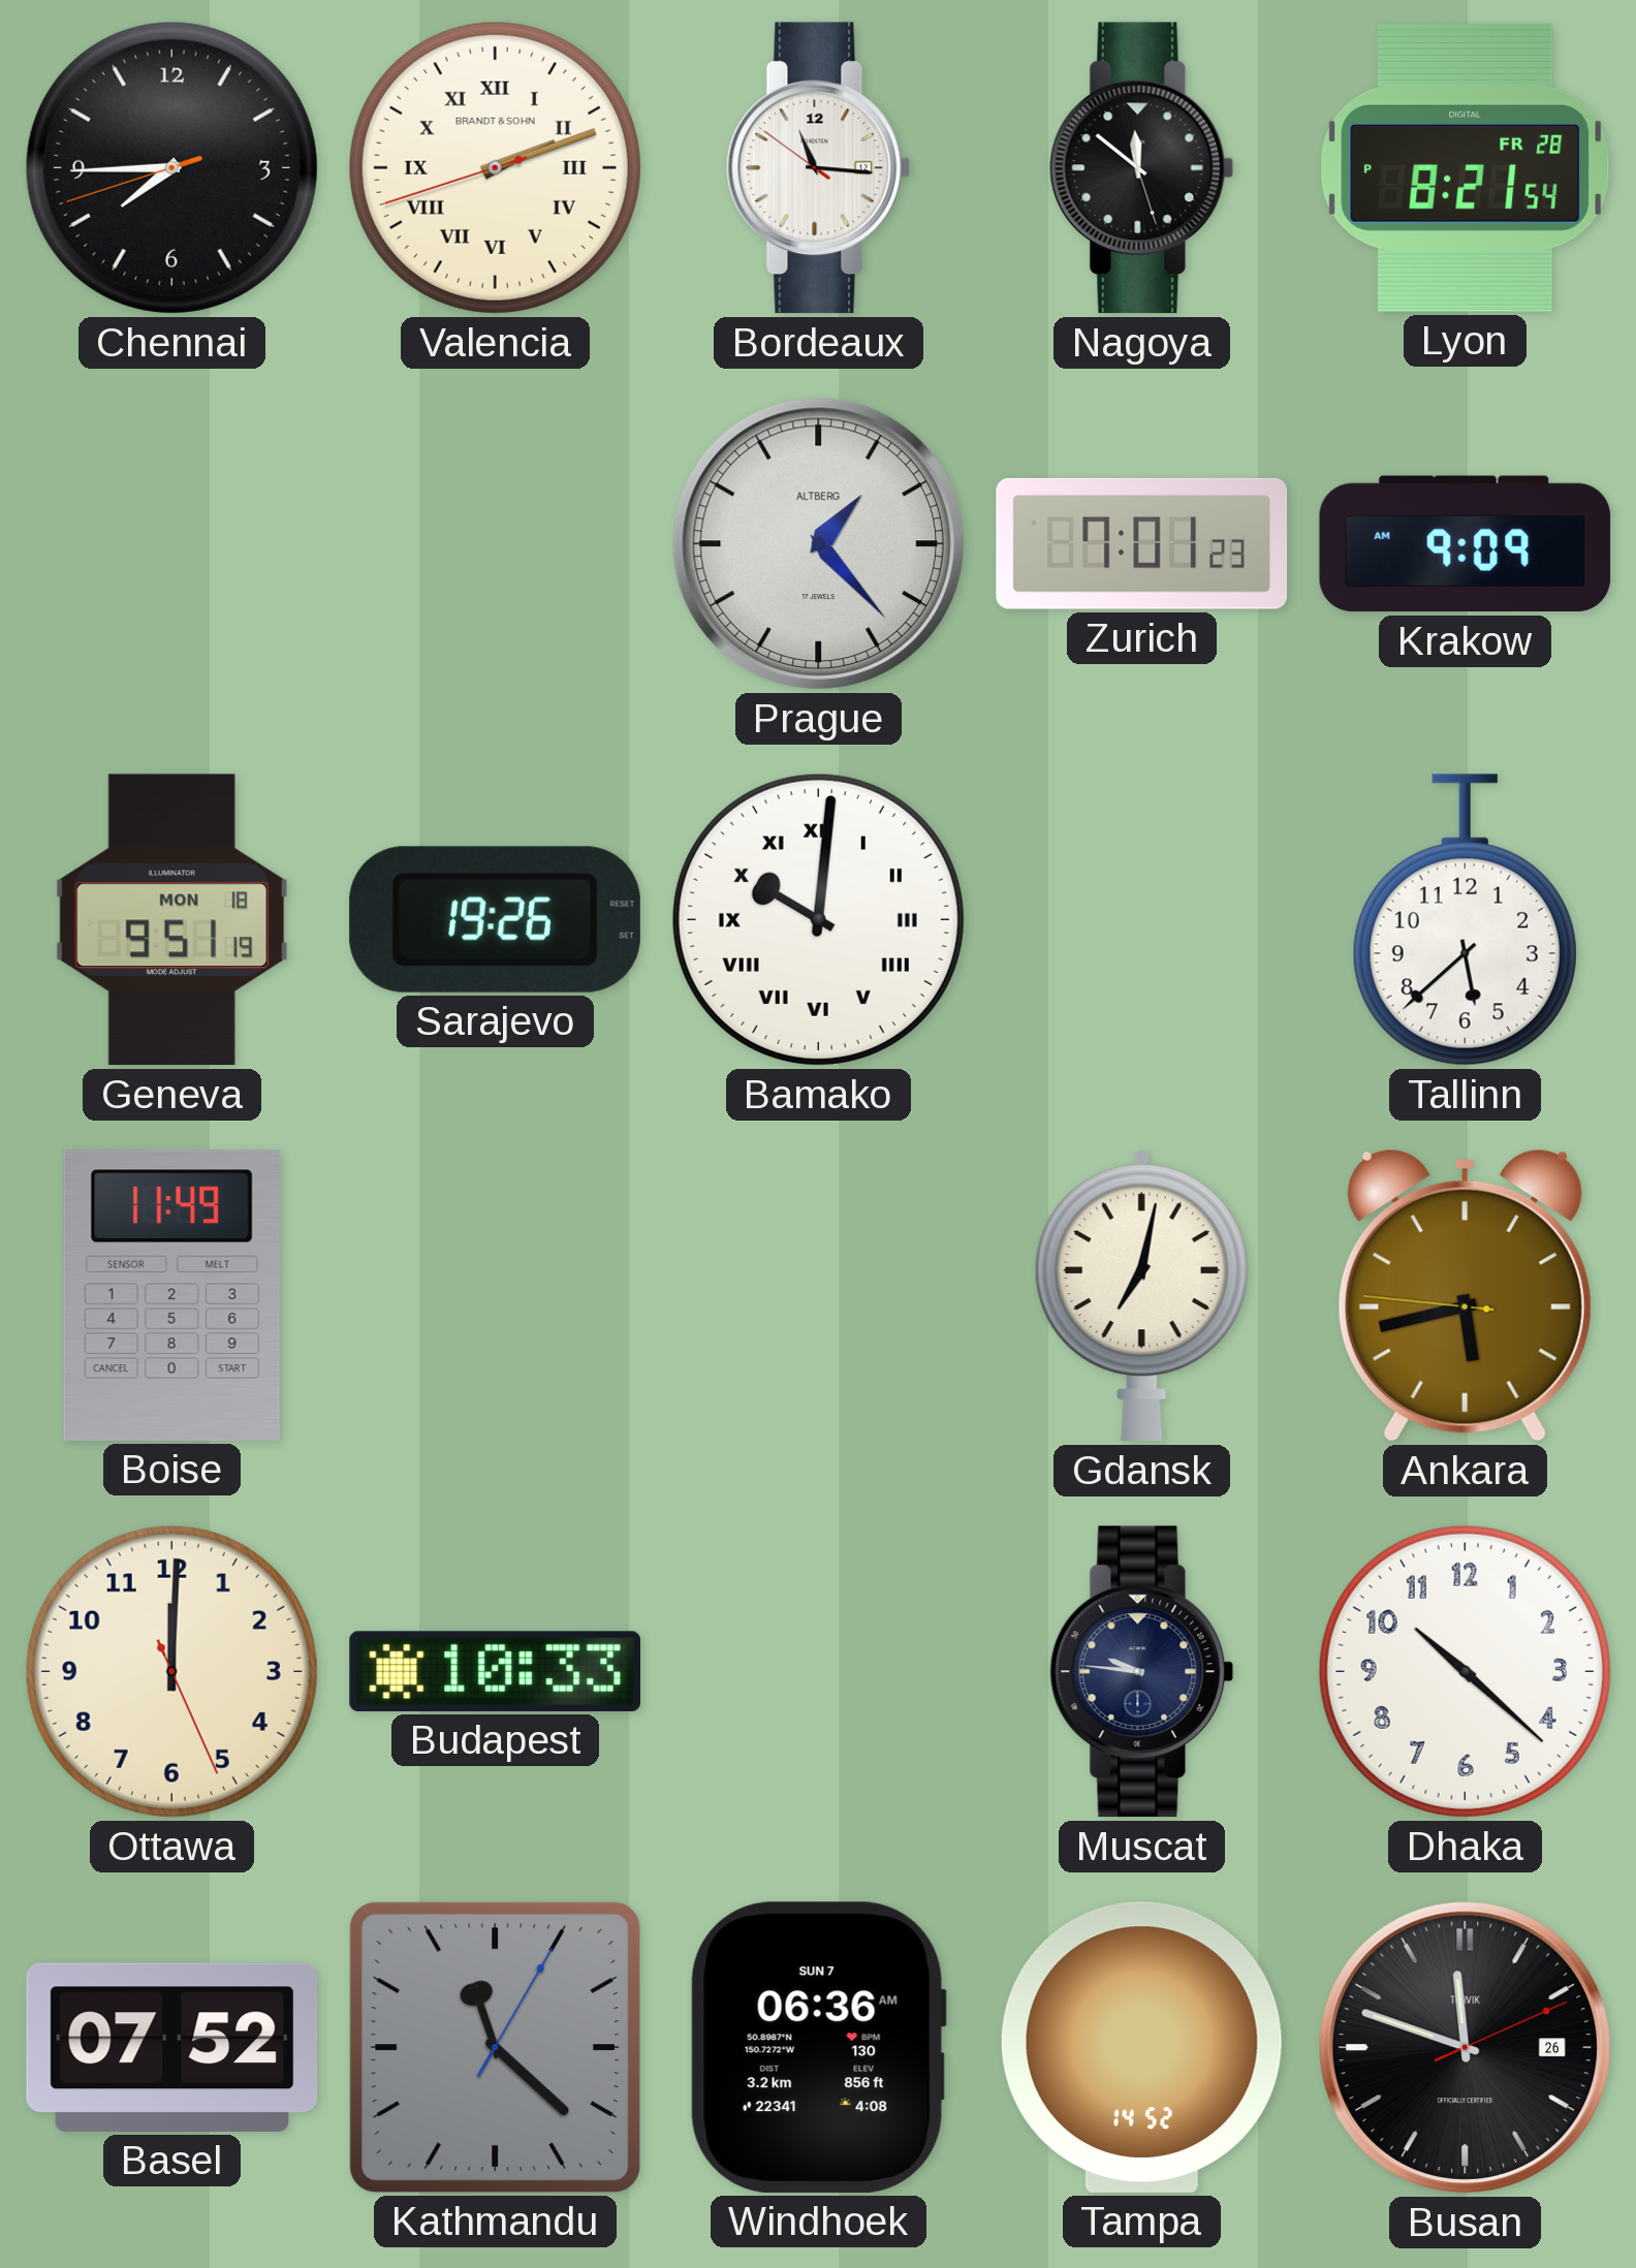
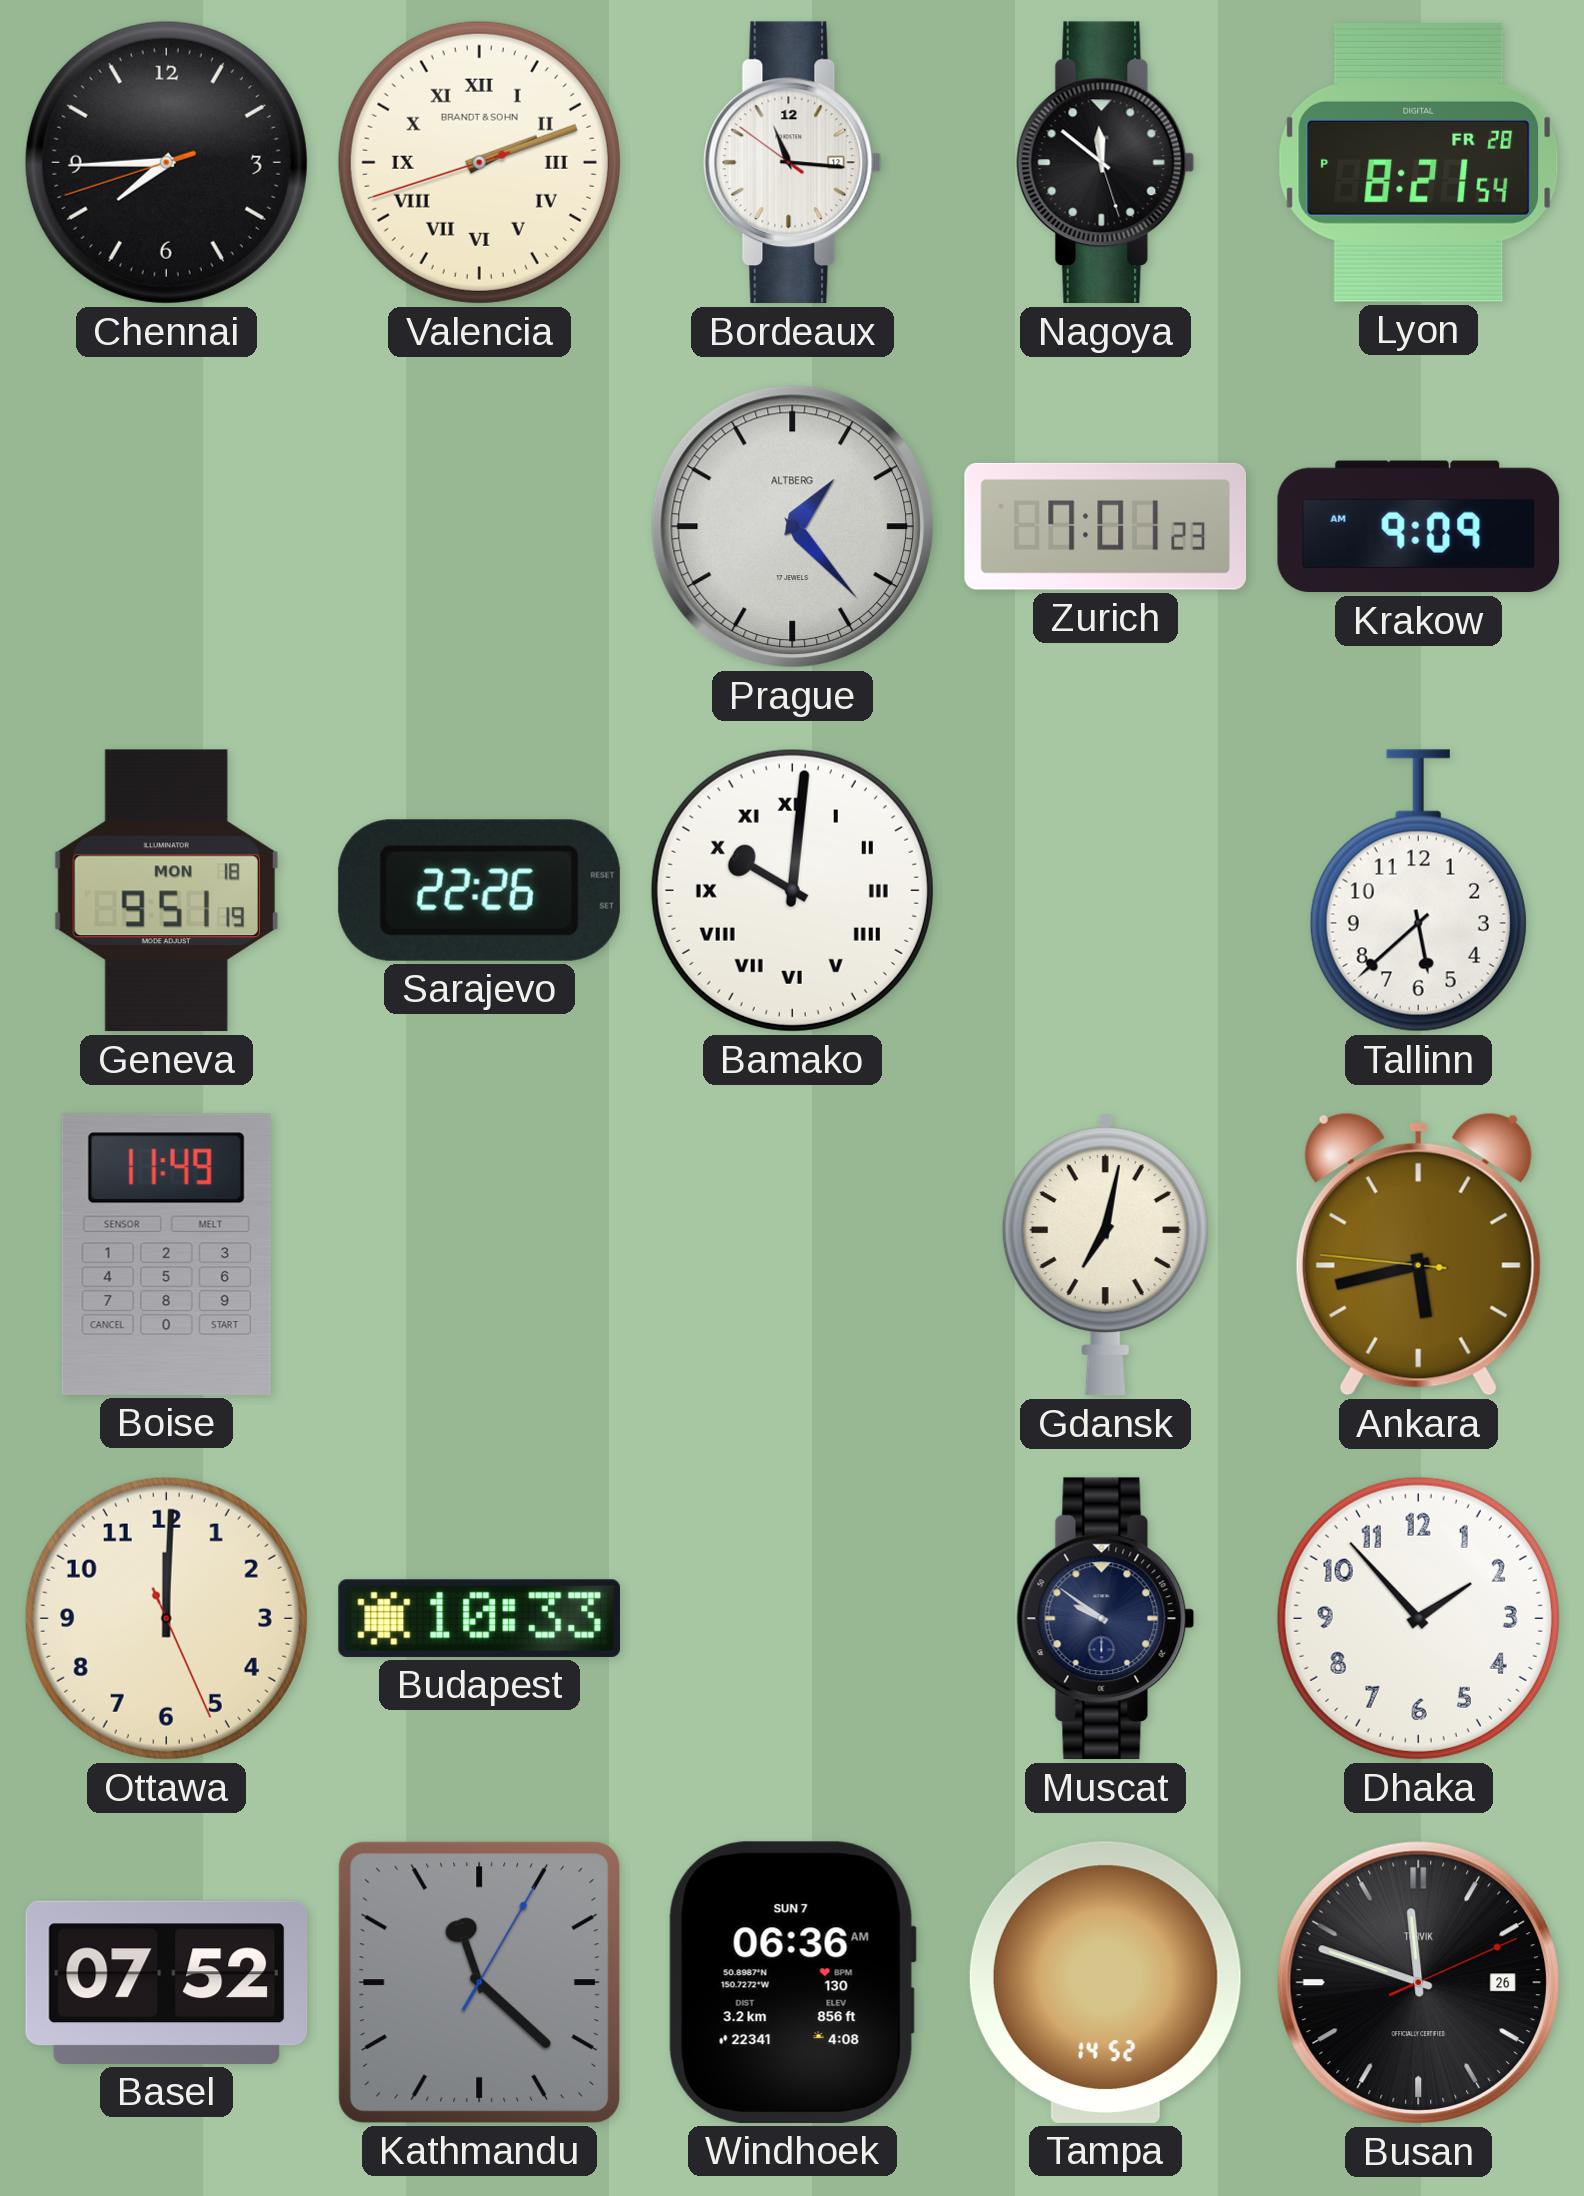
Sarajevo: 19:26 -> 22:26
Muscat: 9:46 -> 9:51
Dhaka: 10:22 -> 1:53
